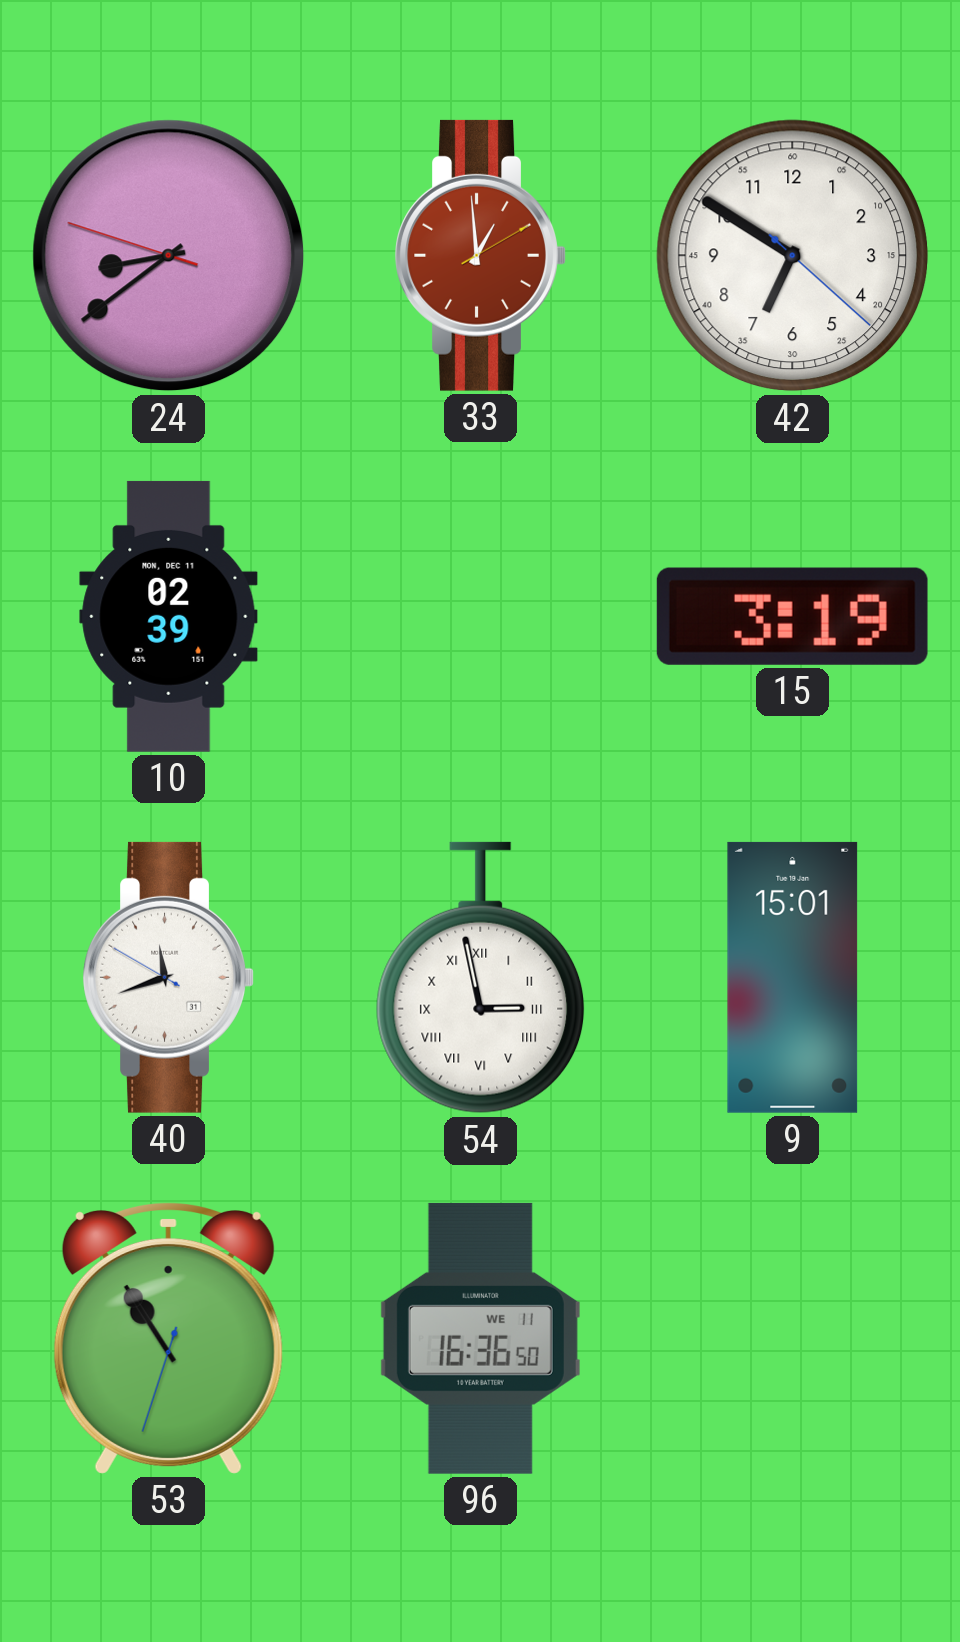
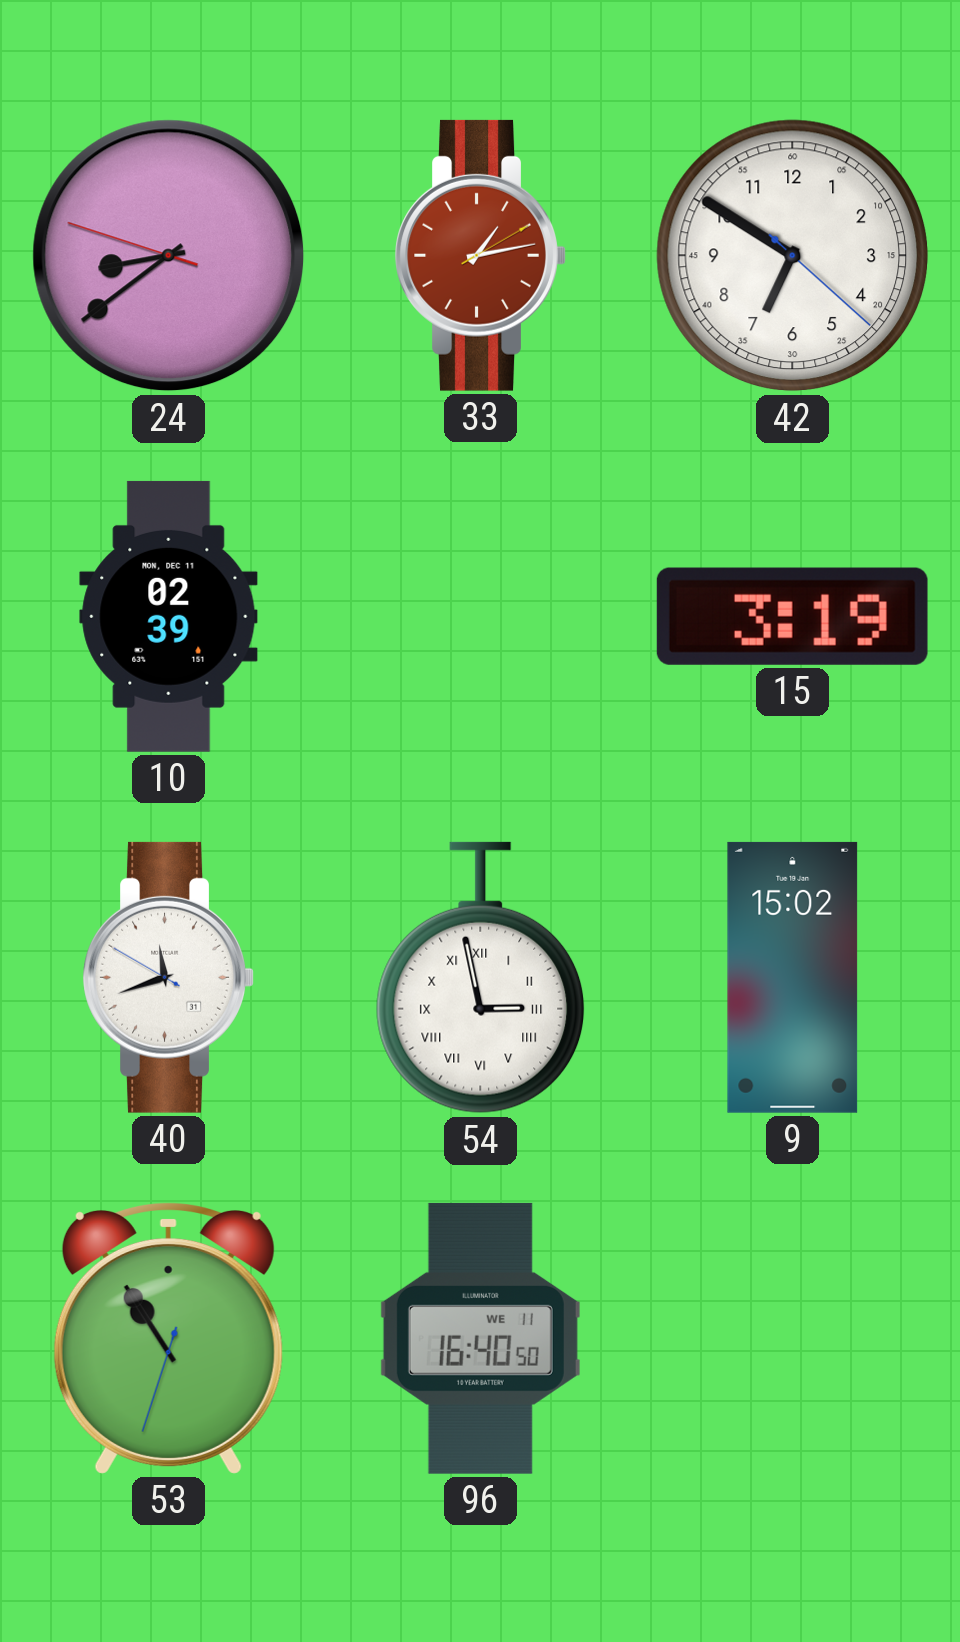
33: 12:59 -> 1:13
9: 15:01 -> 15:02
96: 16:36 -> 16:40
